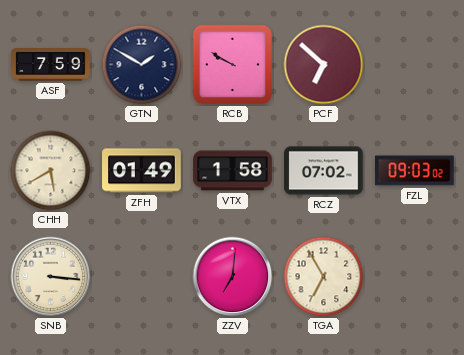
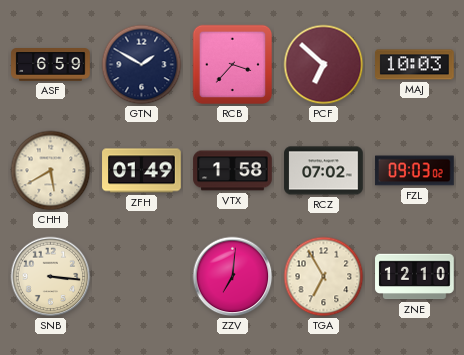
ASF: 7:59 -> 6:59
RCB: 9:50 -> 3:37
MAJ: none -> 10:03
ZNE: none -> 12:10
